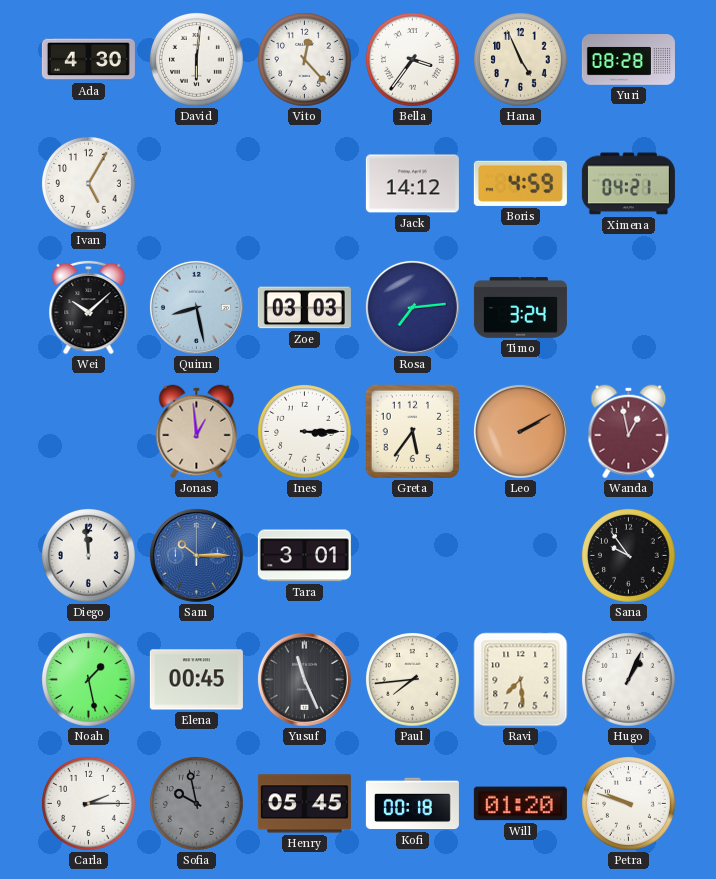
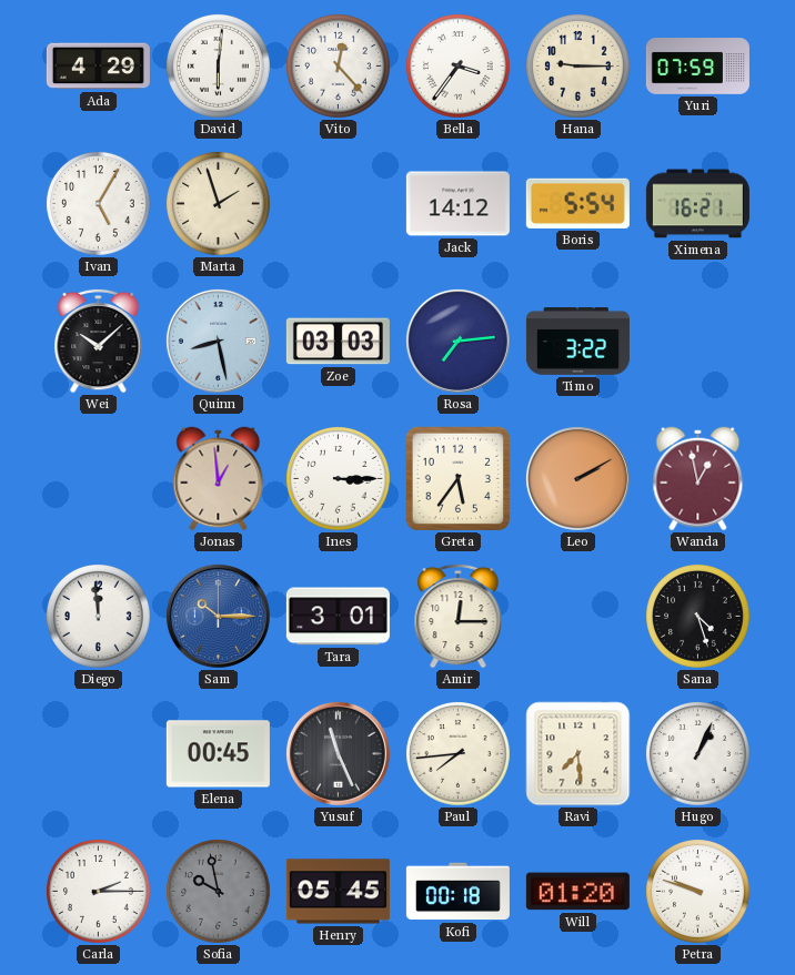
Ada: 4:30 -> 4:29
Hana: 4:56 -> 9:15
Yuri: 08:28 -> 07:59
Marta: none -> 1:57
Boris: 4:59 -> 5:54
Ximena: 04:21 -> 16:21
Timo: 3:24 -> 3:22
Amir: none -> 12:15
Sana: 9:54 -> 4:27
Noah: 1:28 -> none
